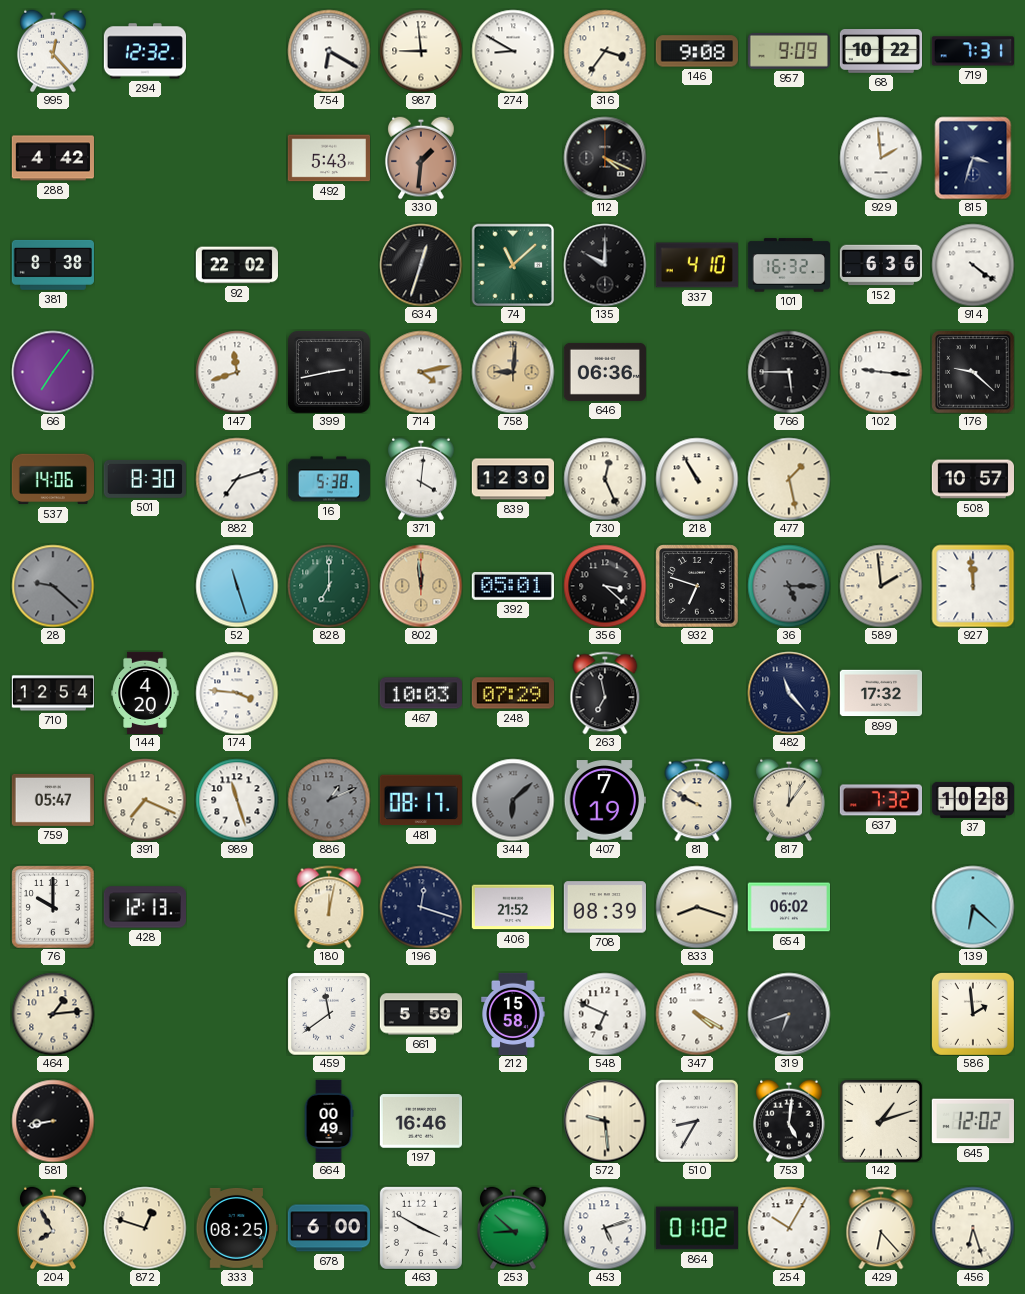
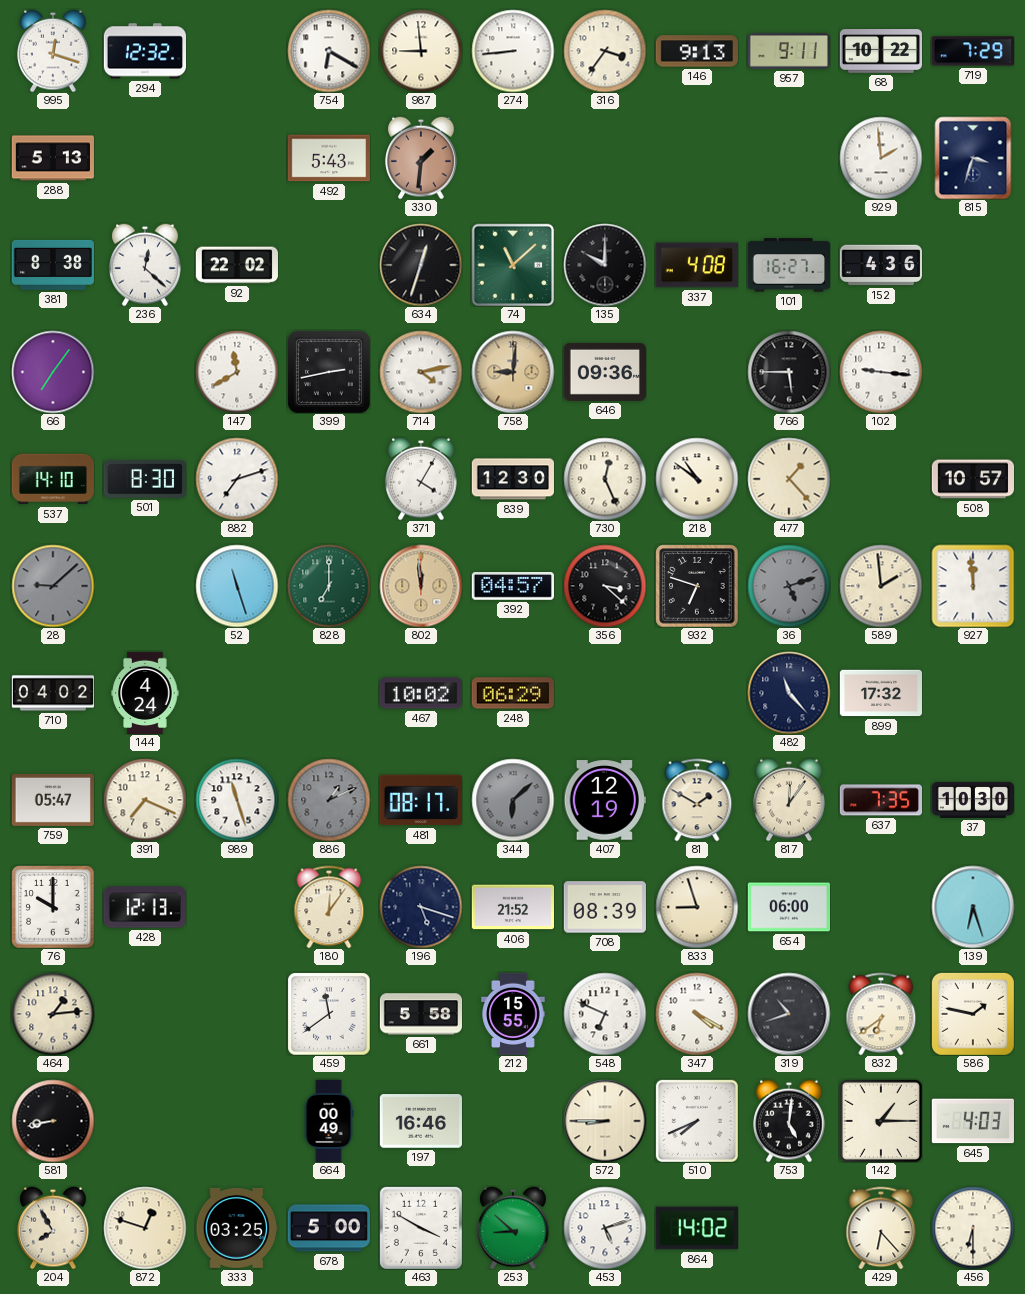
995: 12:23 -> 12:18
274: 8:50 -> 8:44
146: 9:08 -> 9:13
957: 9:09 -> 9:11
719: 7:31 -> 7:29
288: 4:42 -> 5:13
112: 4:19 -> none
236: none -> 12:22
337: 4:10 -> 4:08
101: 16:32 -> 16:27
152: 6:36 -> 4:36
914: 4:21 -> none
147: 11:42 -> 11:40
646: 06:36 -> 09:36
176: 9:22 -> none
537: 14:06 -> 14:10
16: 5:38 -> none
371: 4:01 -> 4:05
218: 10:55 -> 10:51
477: 1:28 -> 1:23
28: 9:22 -> 9:08
392: 05:01 -> 04:57
36: 5:15 -> 5:12
710: 12:54 -> 04:02
144: 4:20 -> 4:24
174: 3:46 -> none
467: 10:03 -> 10:02
248: 07:29 -> 06:29
263: 6:58 -> none
407: 7:19 -> 12:19
81: 9:50 -> 1:50
637: 7:32 -> 7:35
37: 10:28 -> 10:30
180: 12:02 -> 12:06
196: 12:18 -> 5:18
833: 8:18 -> 8:57
654: 06:02 -> 06:00
139: 6:22 -> 6:27
661: 5:59 -> 5:58
212: 15:58 -> 15:55
319: 6:42 -> 10:42
832: none -> 6:39
586: 1:59 -> 1:47
572: 9:29 -> 8:45
510: 8:35 -> 7:41
142: 1:12 -> 1:15
645: 12:02 -> 4:03
333: 08:25 -> 03:25
678: 6:00 -> 5:00
864: 01:02 -> 14:02
254: 10:05 -> none
456: 6:27 -> 6:30
